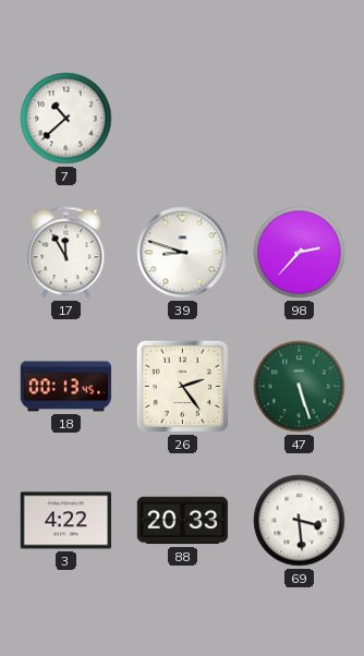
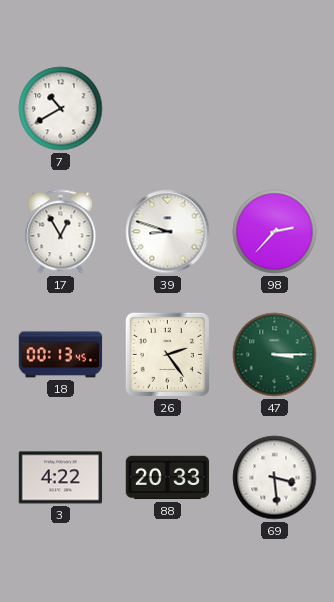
7: 10:38 -> 10:40
17: 11:55 -> 12:55
47: 5:27 -> 3:15
